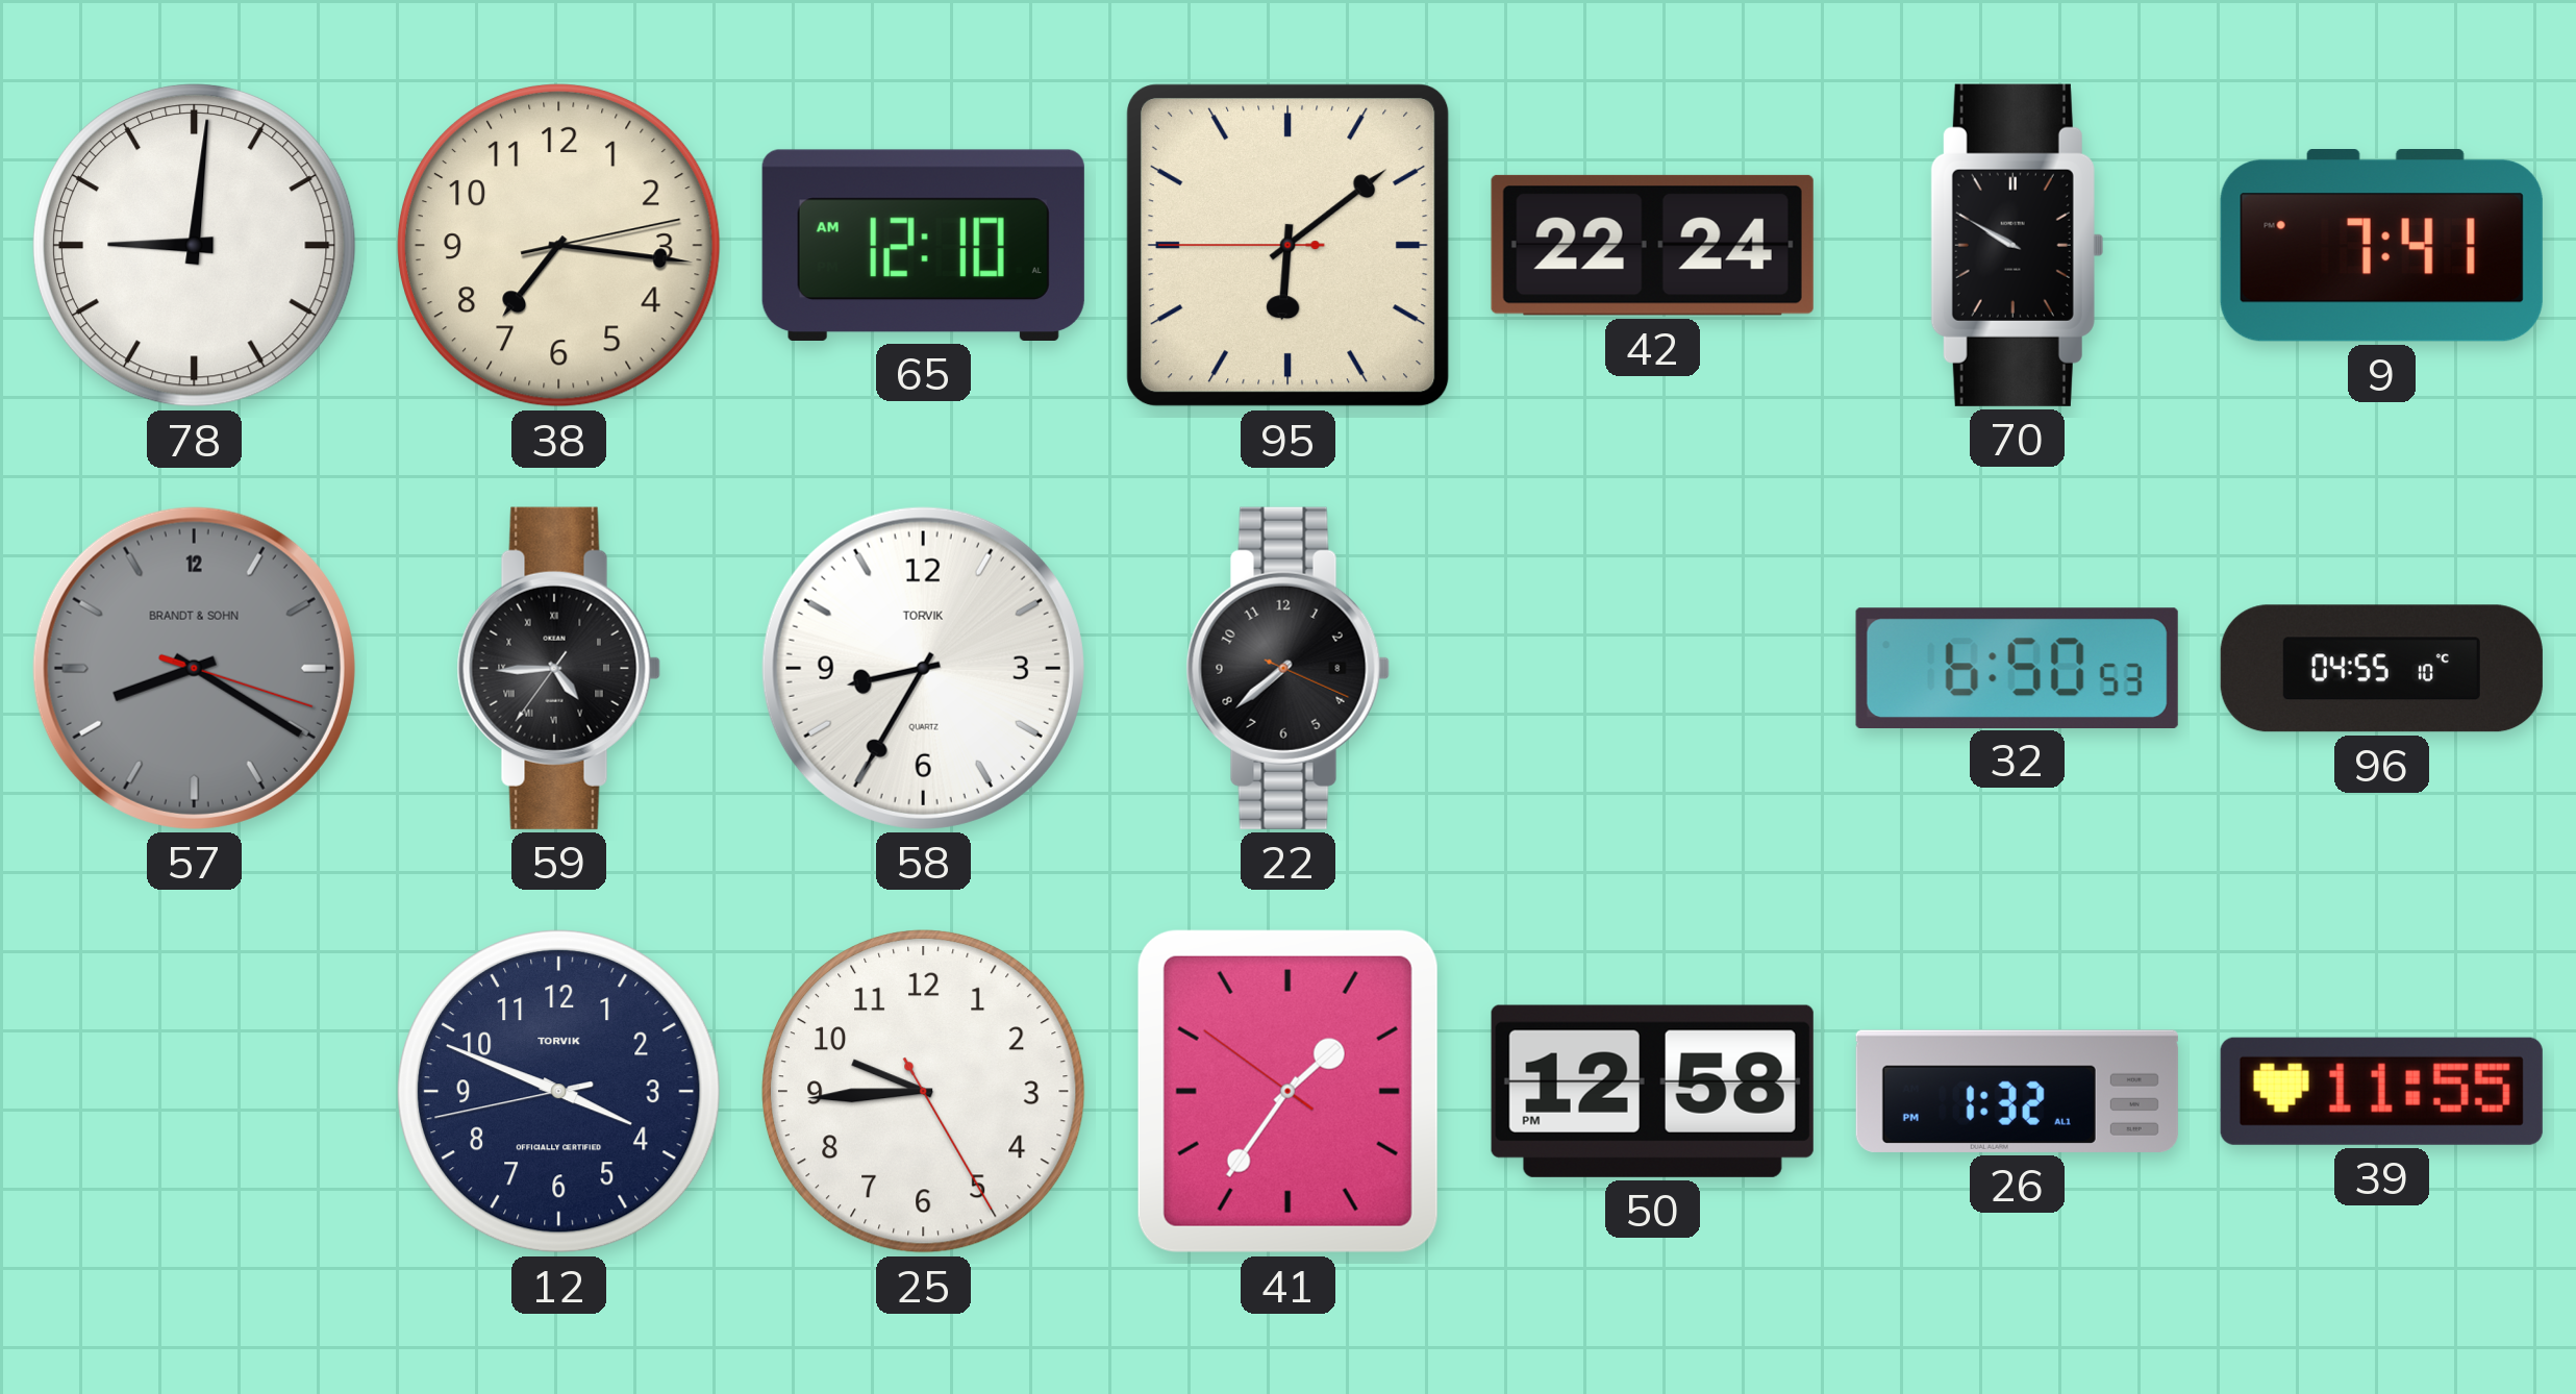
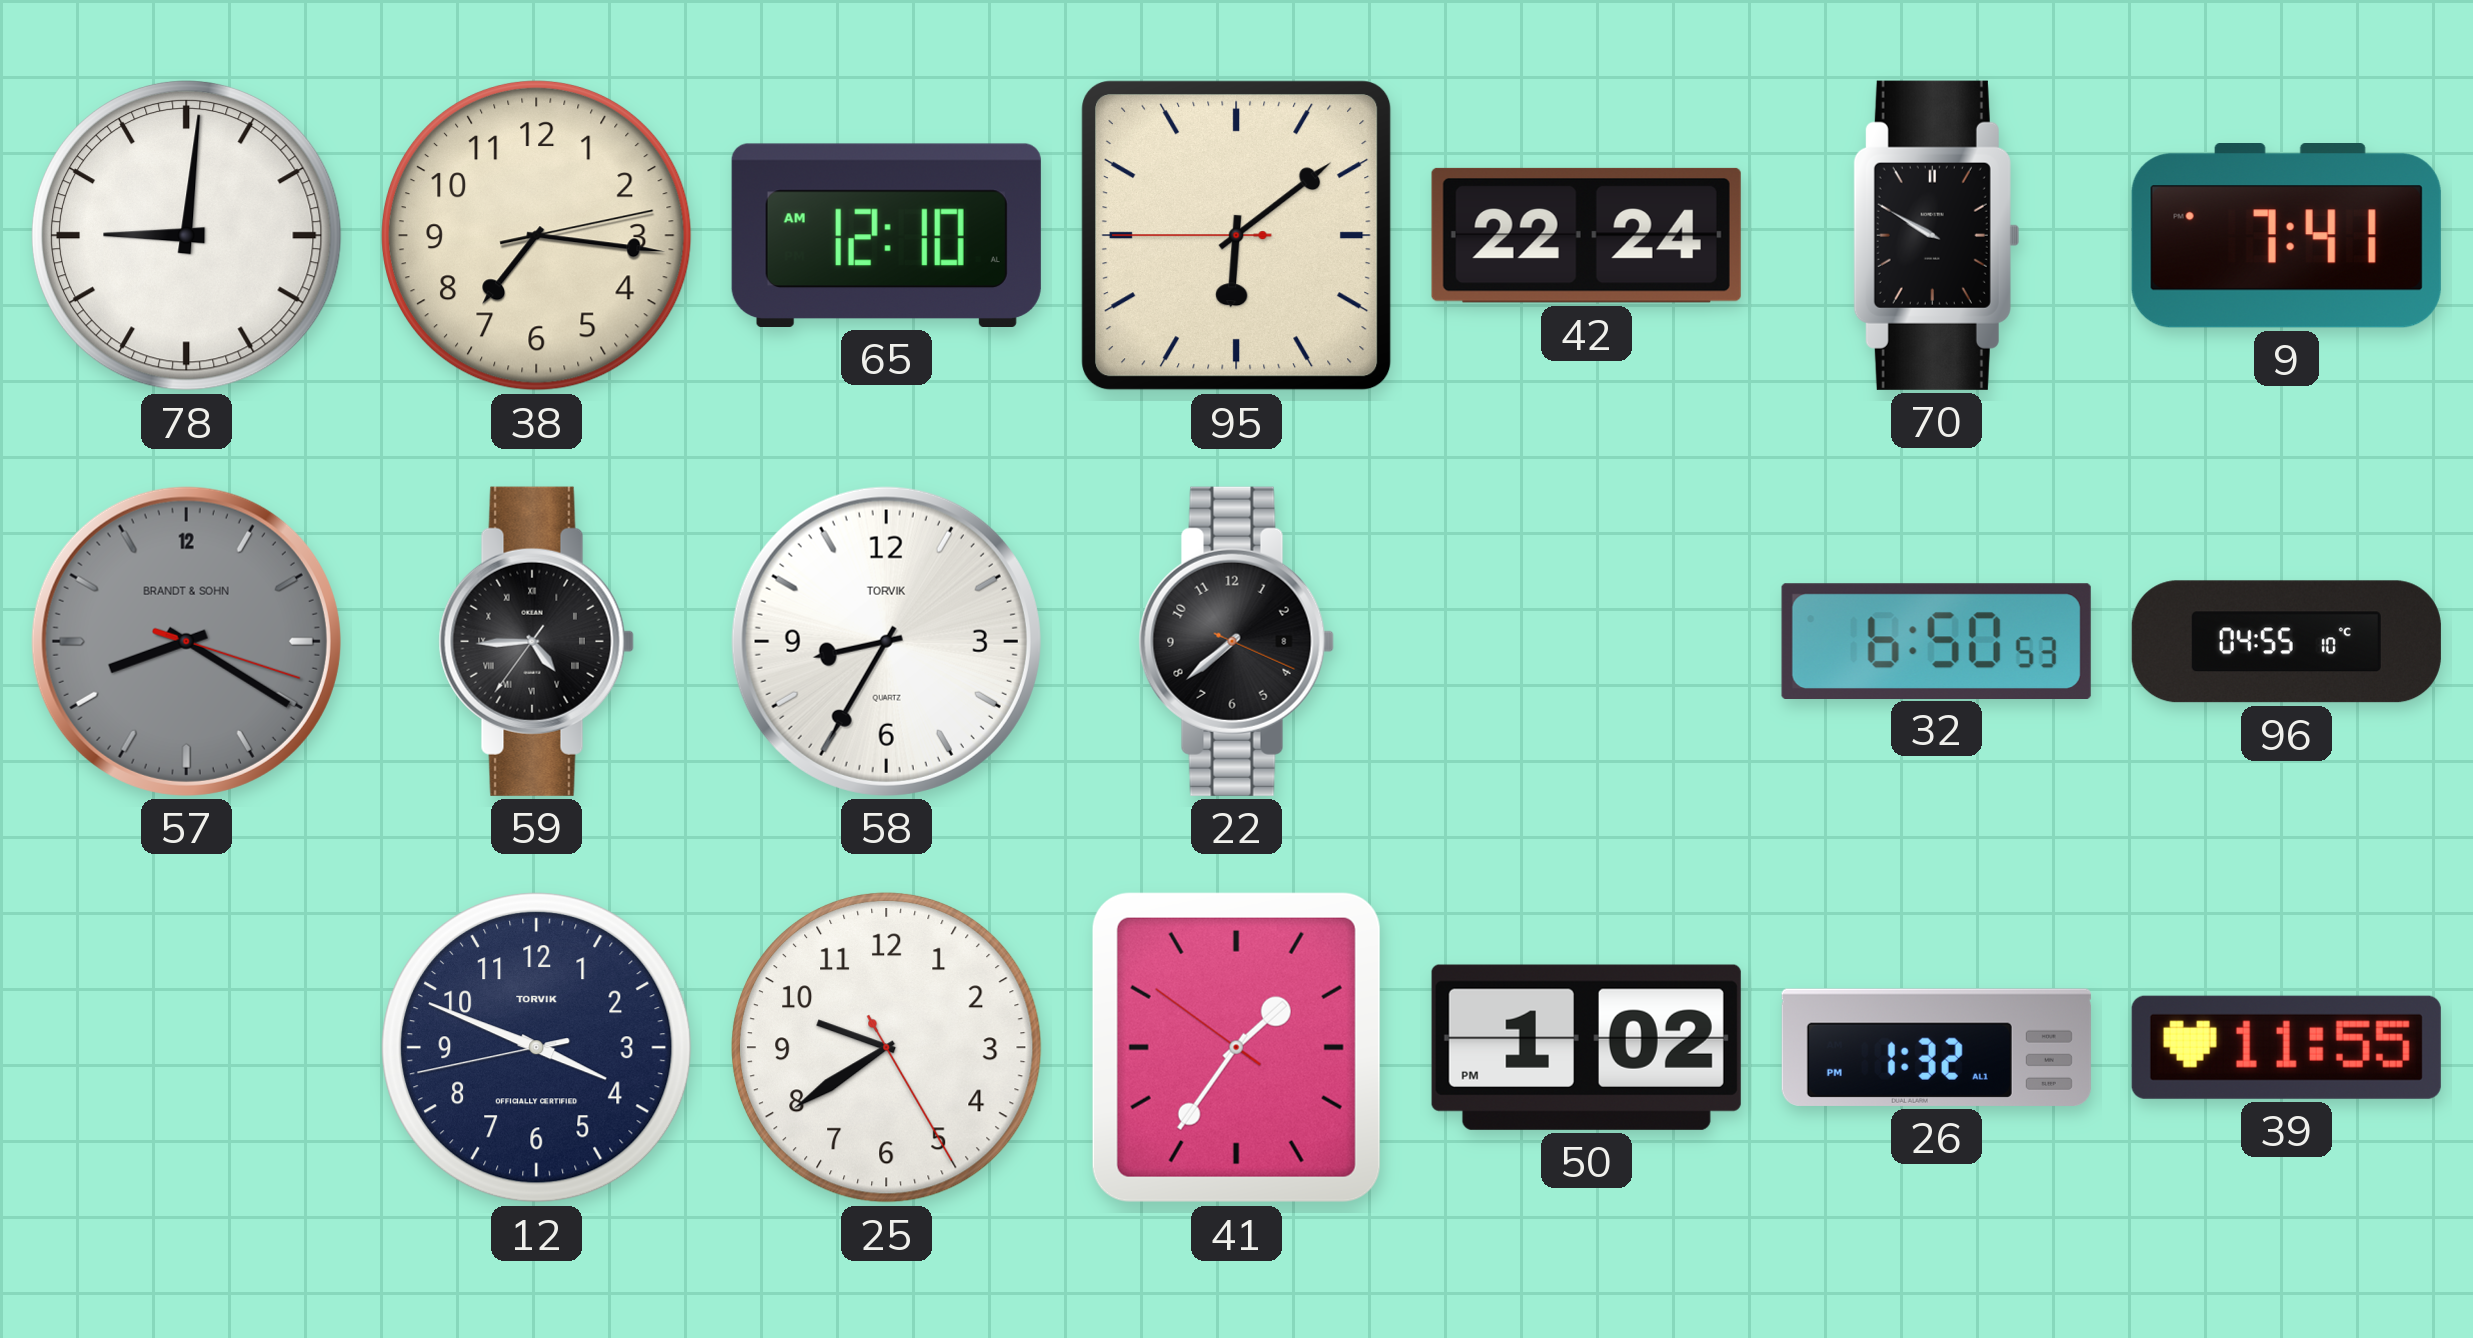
25: 9:44 -> 9:39
50: 12:58 -> 1:02
